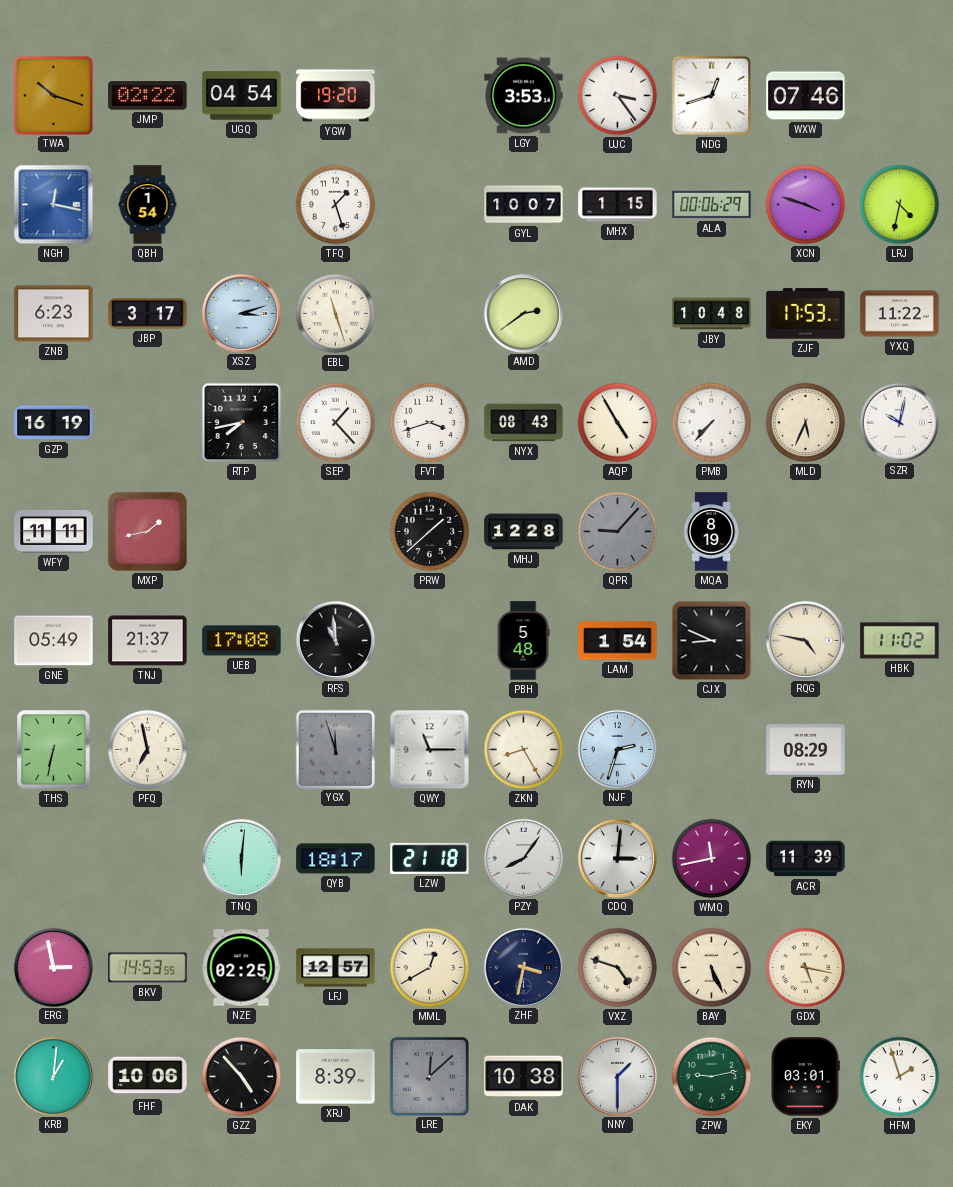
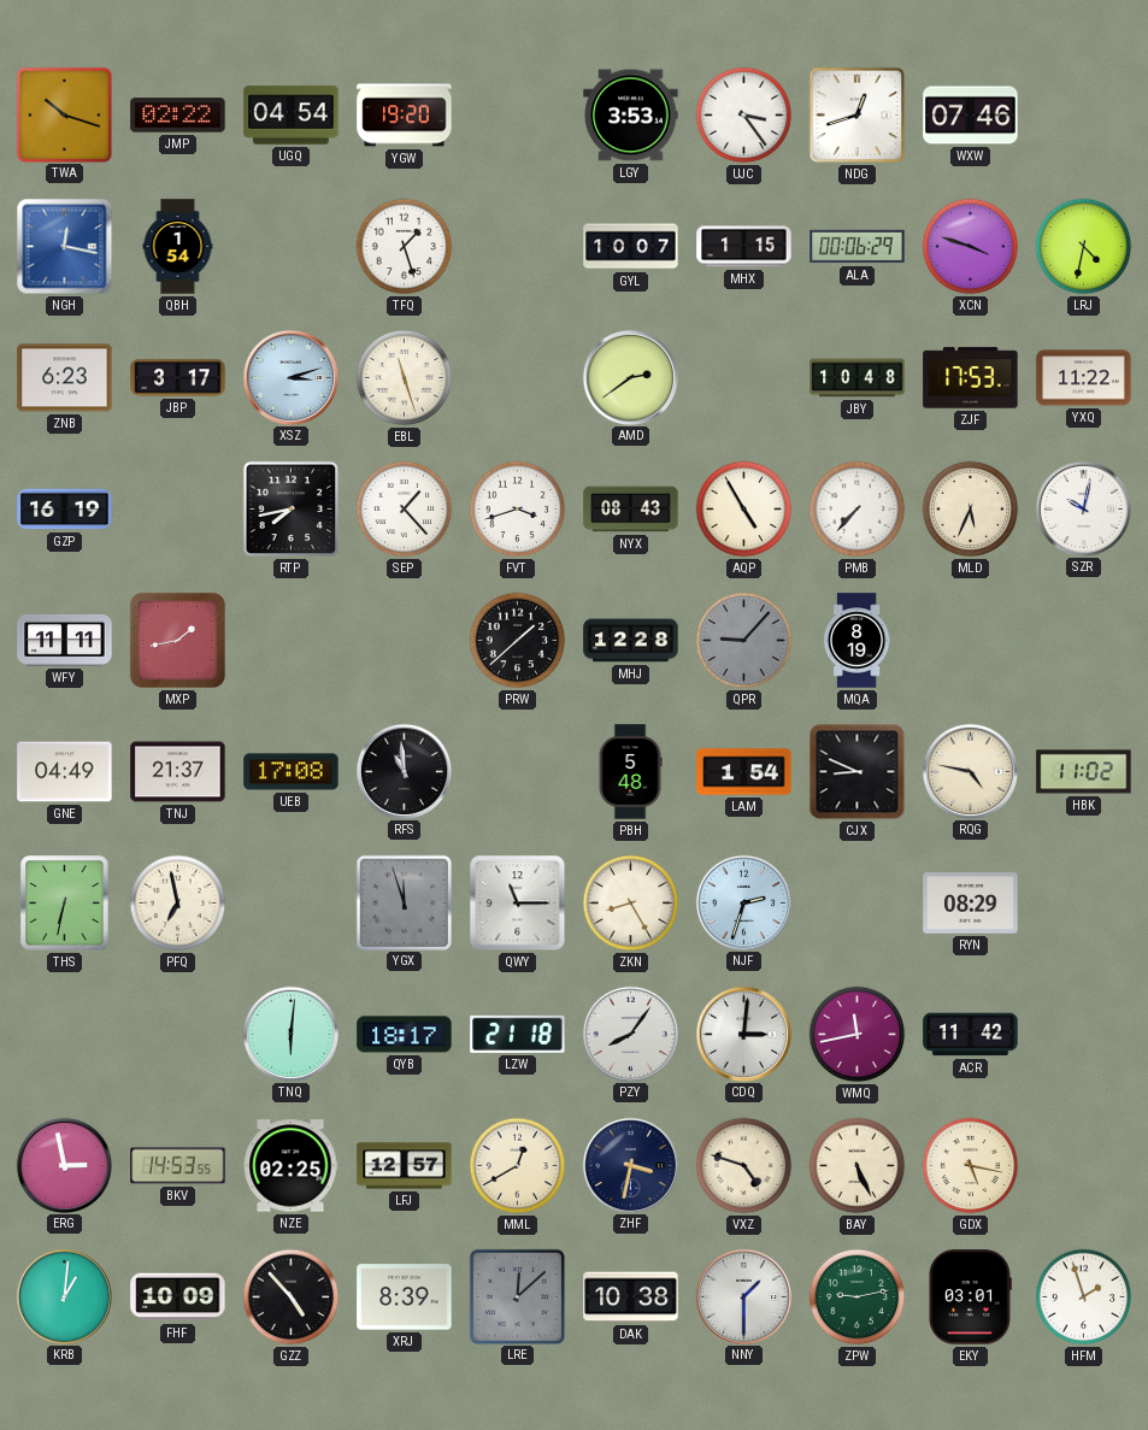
GNE: 05:49 -> 04:49
ACR: 11:39 -> 11:42
FHF: 10:06 -> 10:09
